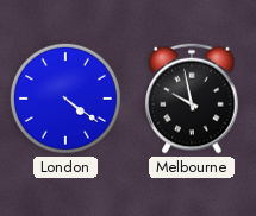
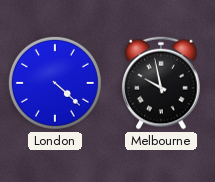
London: 4:21 -> 4:22
